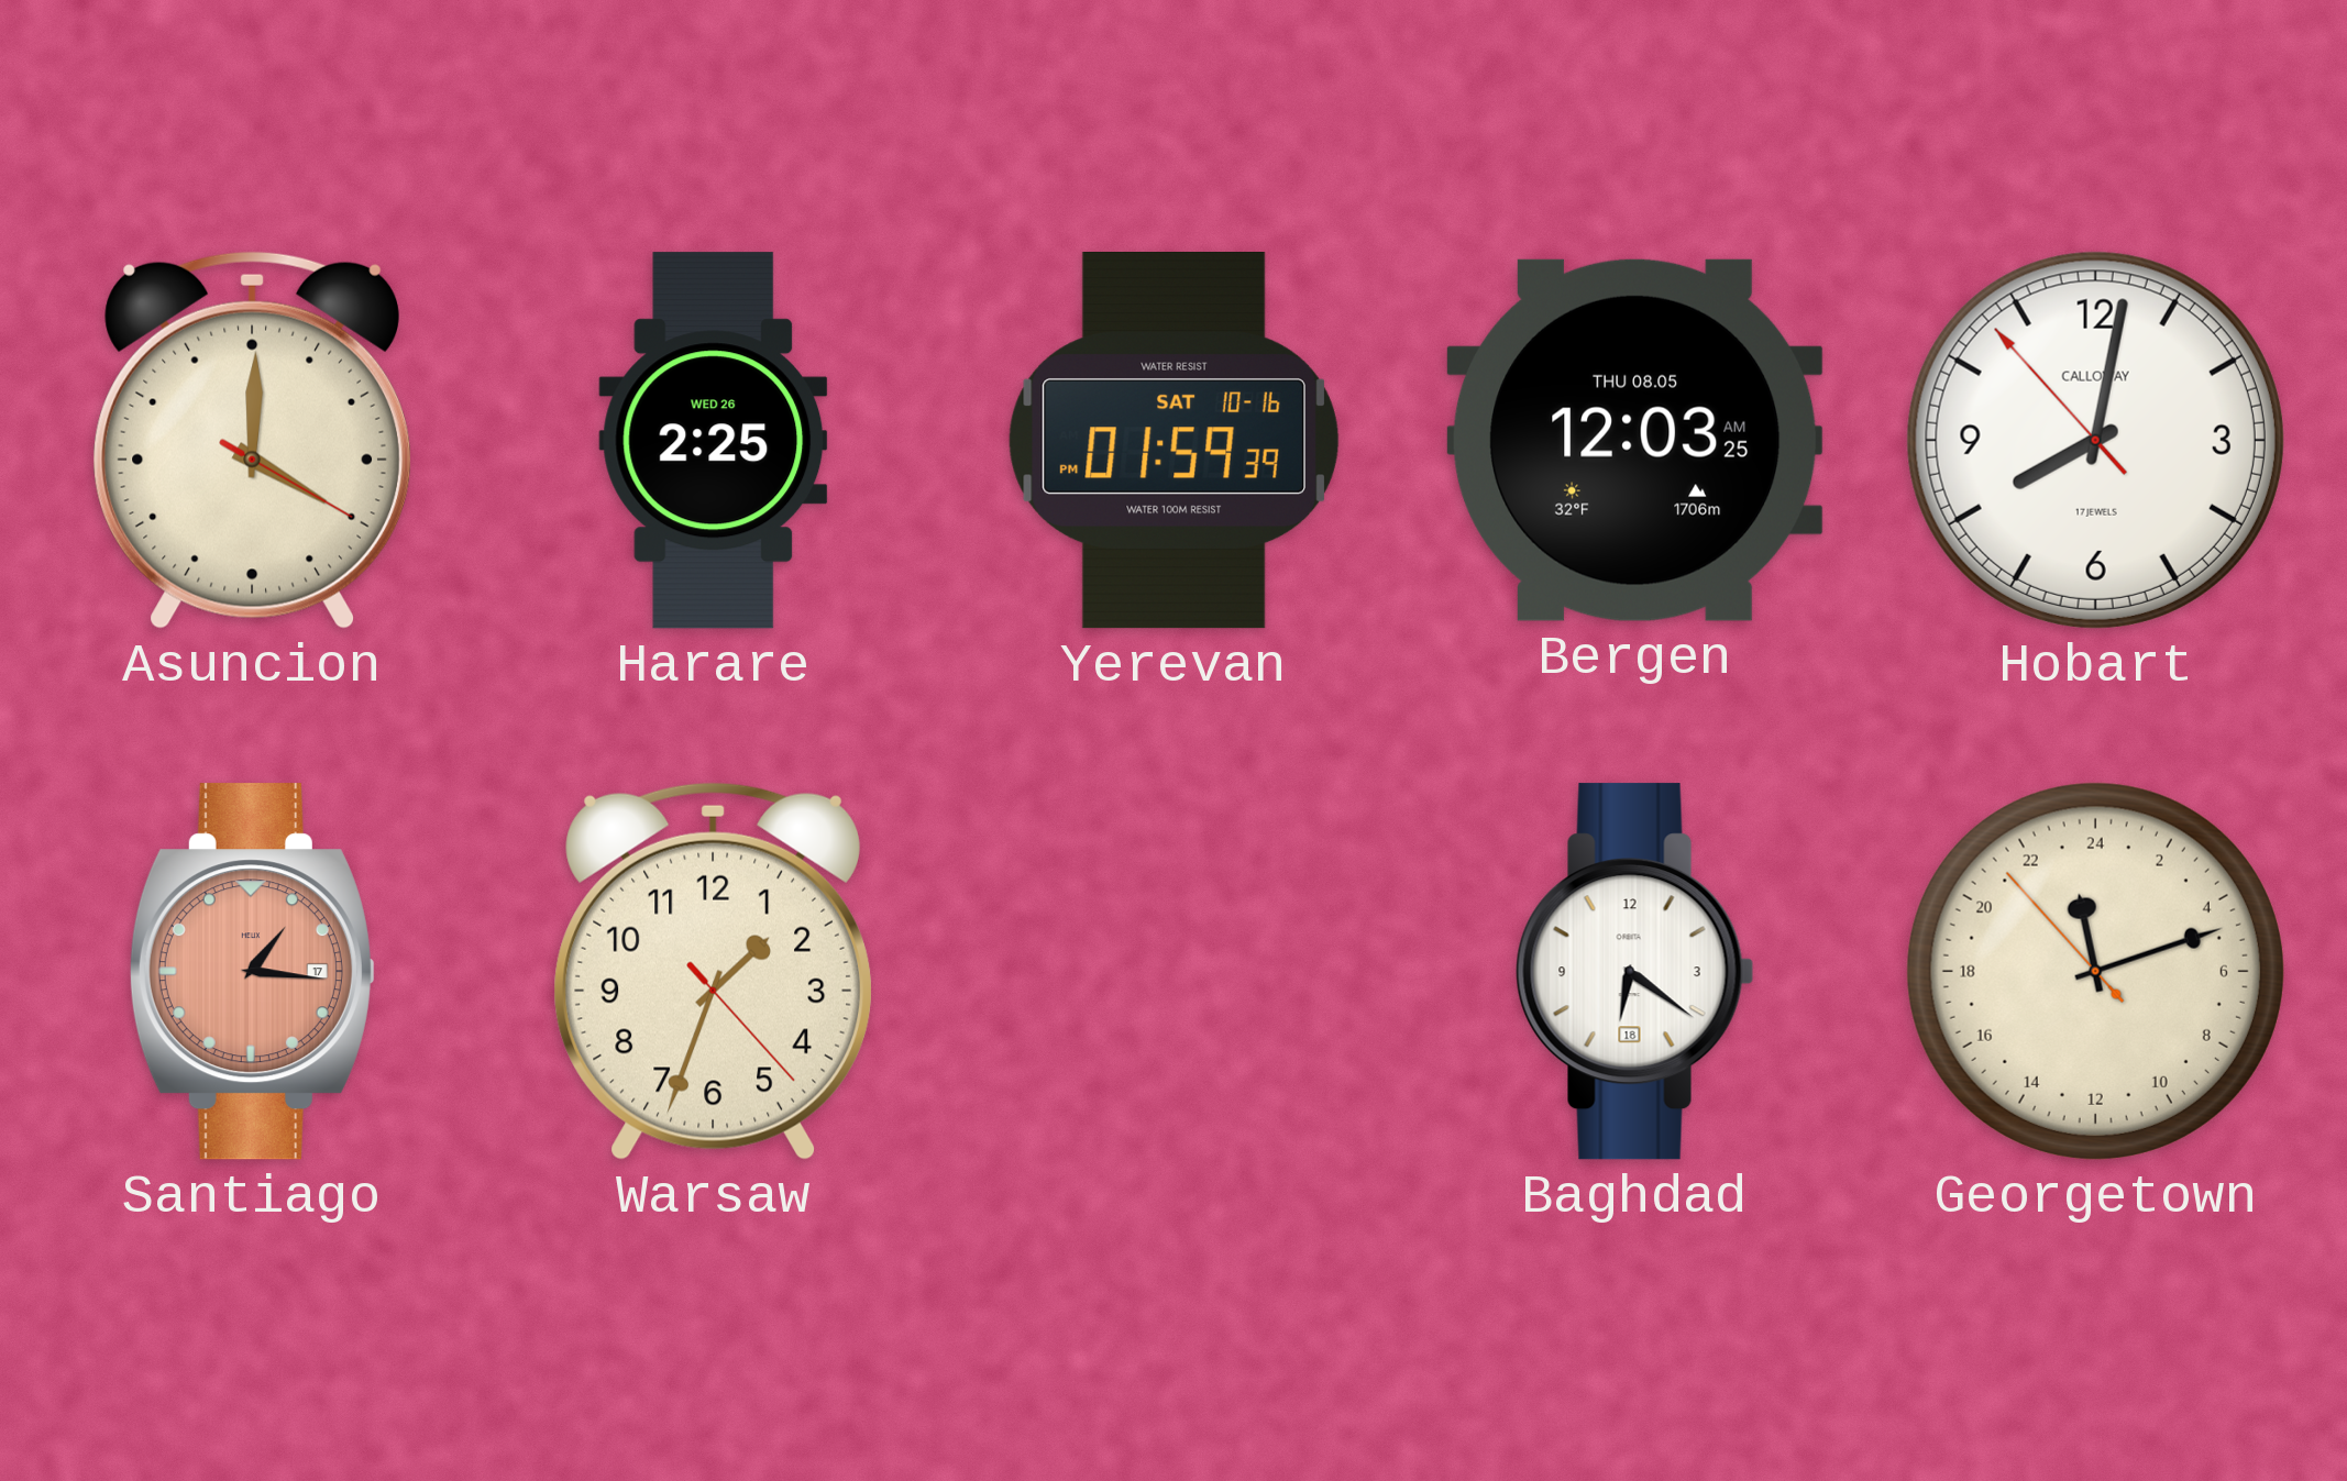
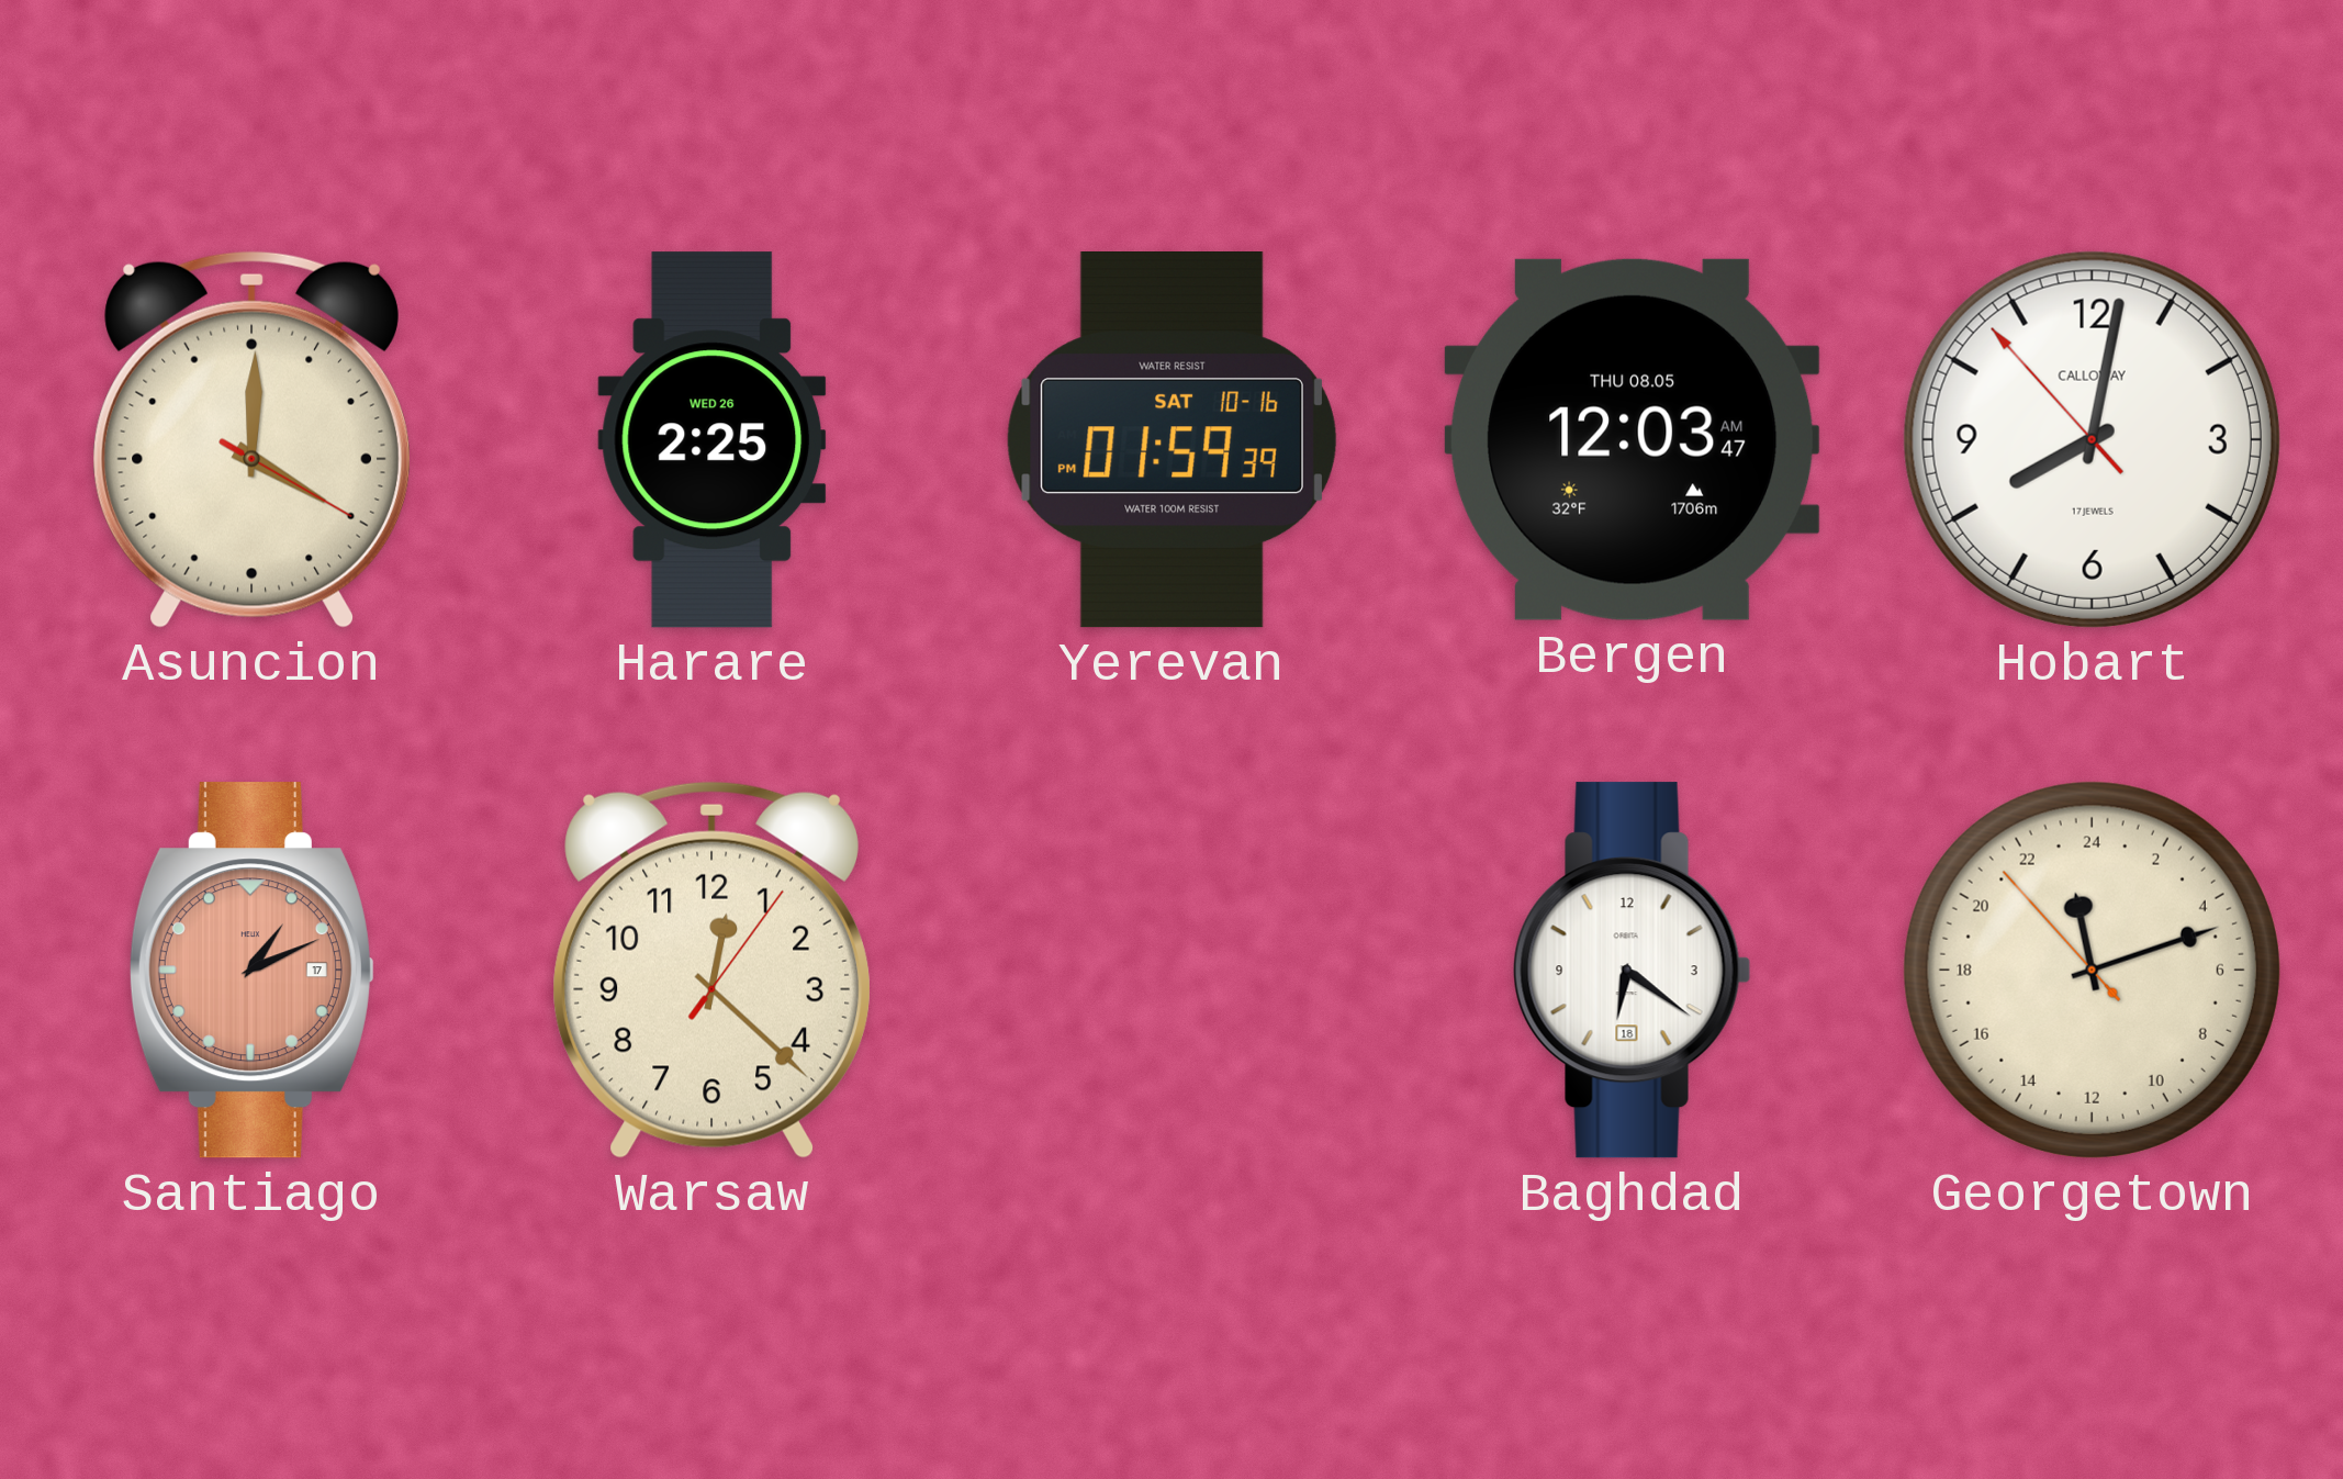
Bergen: 12:03:25 AM -> 12:03:47 AM
Santiago: 1:16 -> 1:11
Warsaw: 1:33 -> 12:22
